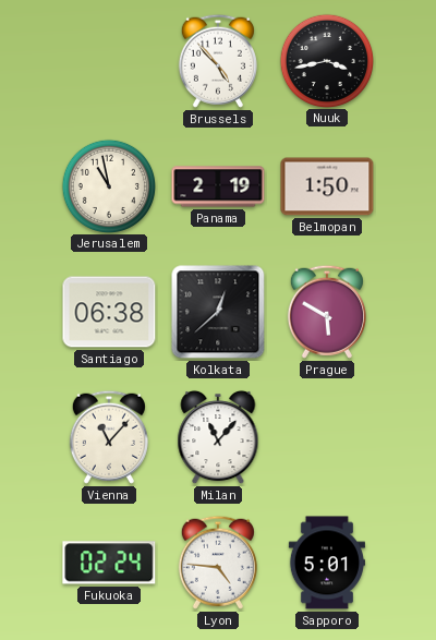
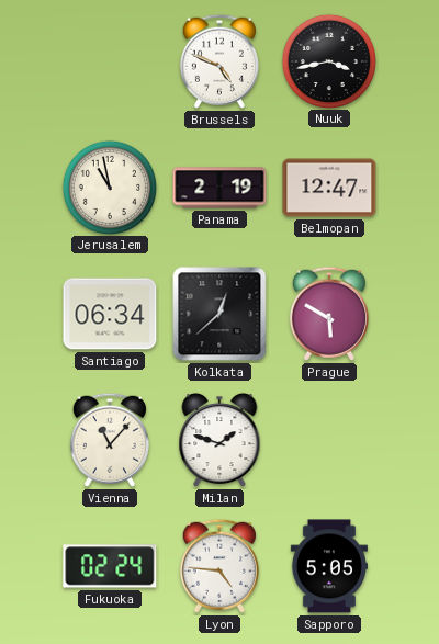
Brussels: 4:53 -> 4:49
Belmopan: 1:50 -> 12:47
Santiago: 06:38 -> 06:34
Milan: 11:07 -> 1:48
Sapporo: 5:01 -> 5:05
